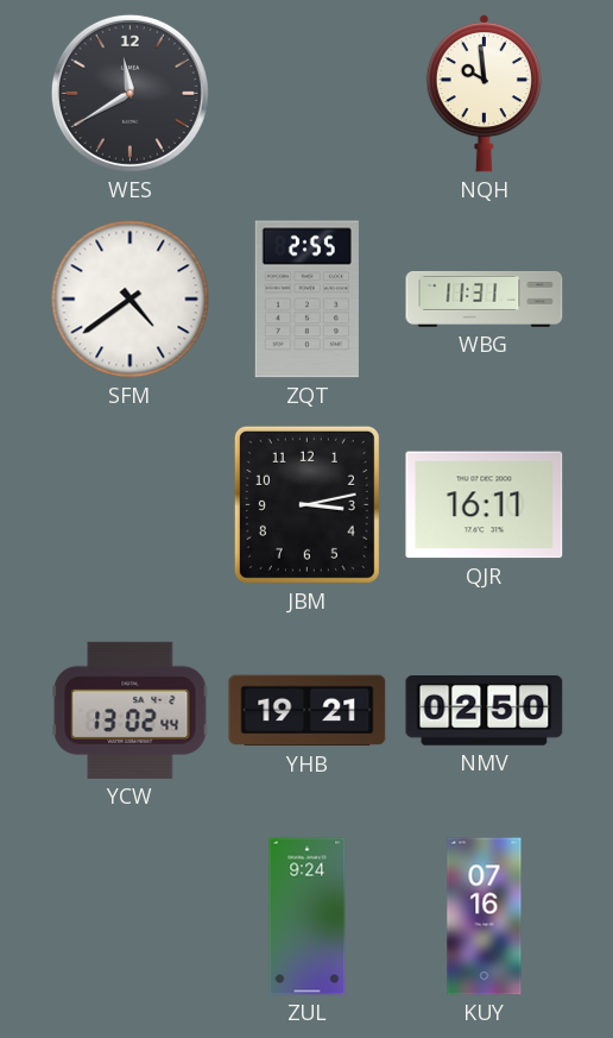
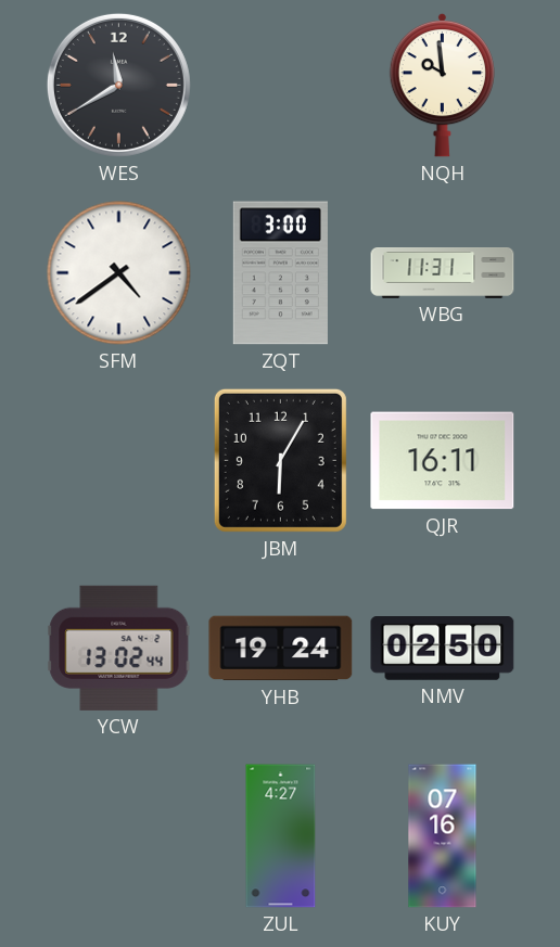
ZQT: 2:55 -> 3:00
JBM: 3:13 -> 6:05
YHB: 19:21 -> 19:24
ZUL: 9:24 -> 4:27
